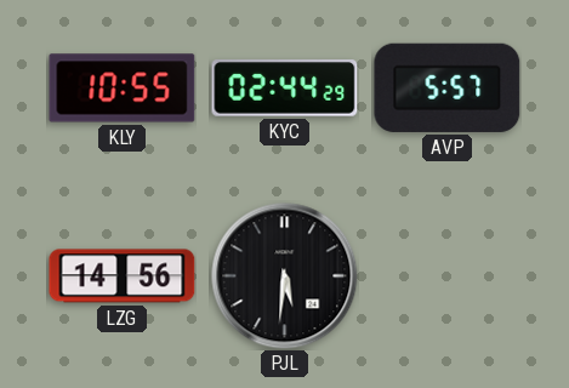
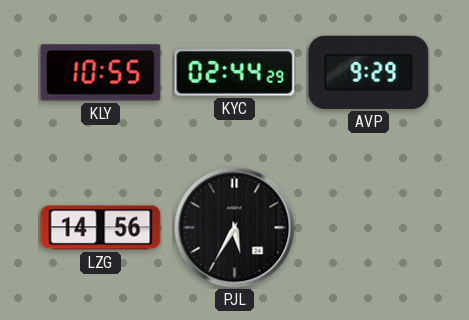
AVP: 5:57 -> 9:29
PJL: 5:31 -> 5:35
